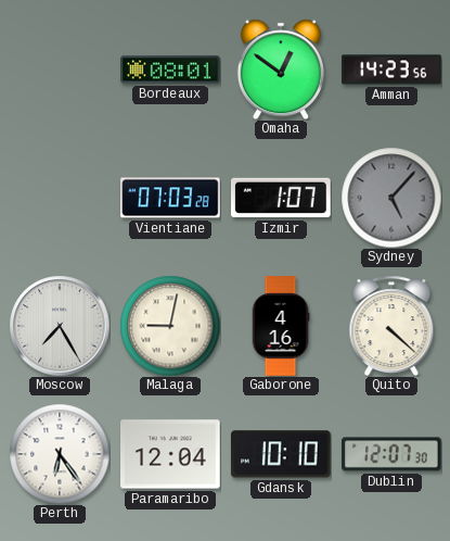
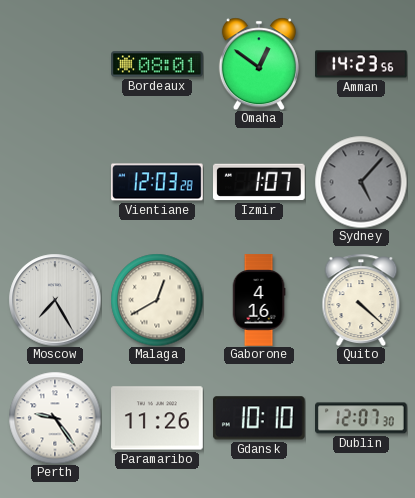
Vientiane: 07:03 -> 12:03
Malaga: 9:02 -> 12:40
Perth: 6:24 -> 9:24
Paramaribo: 12:04 -> 11:26
